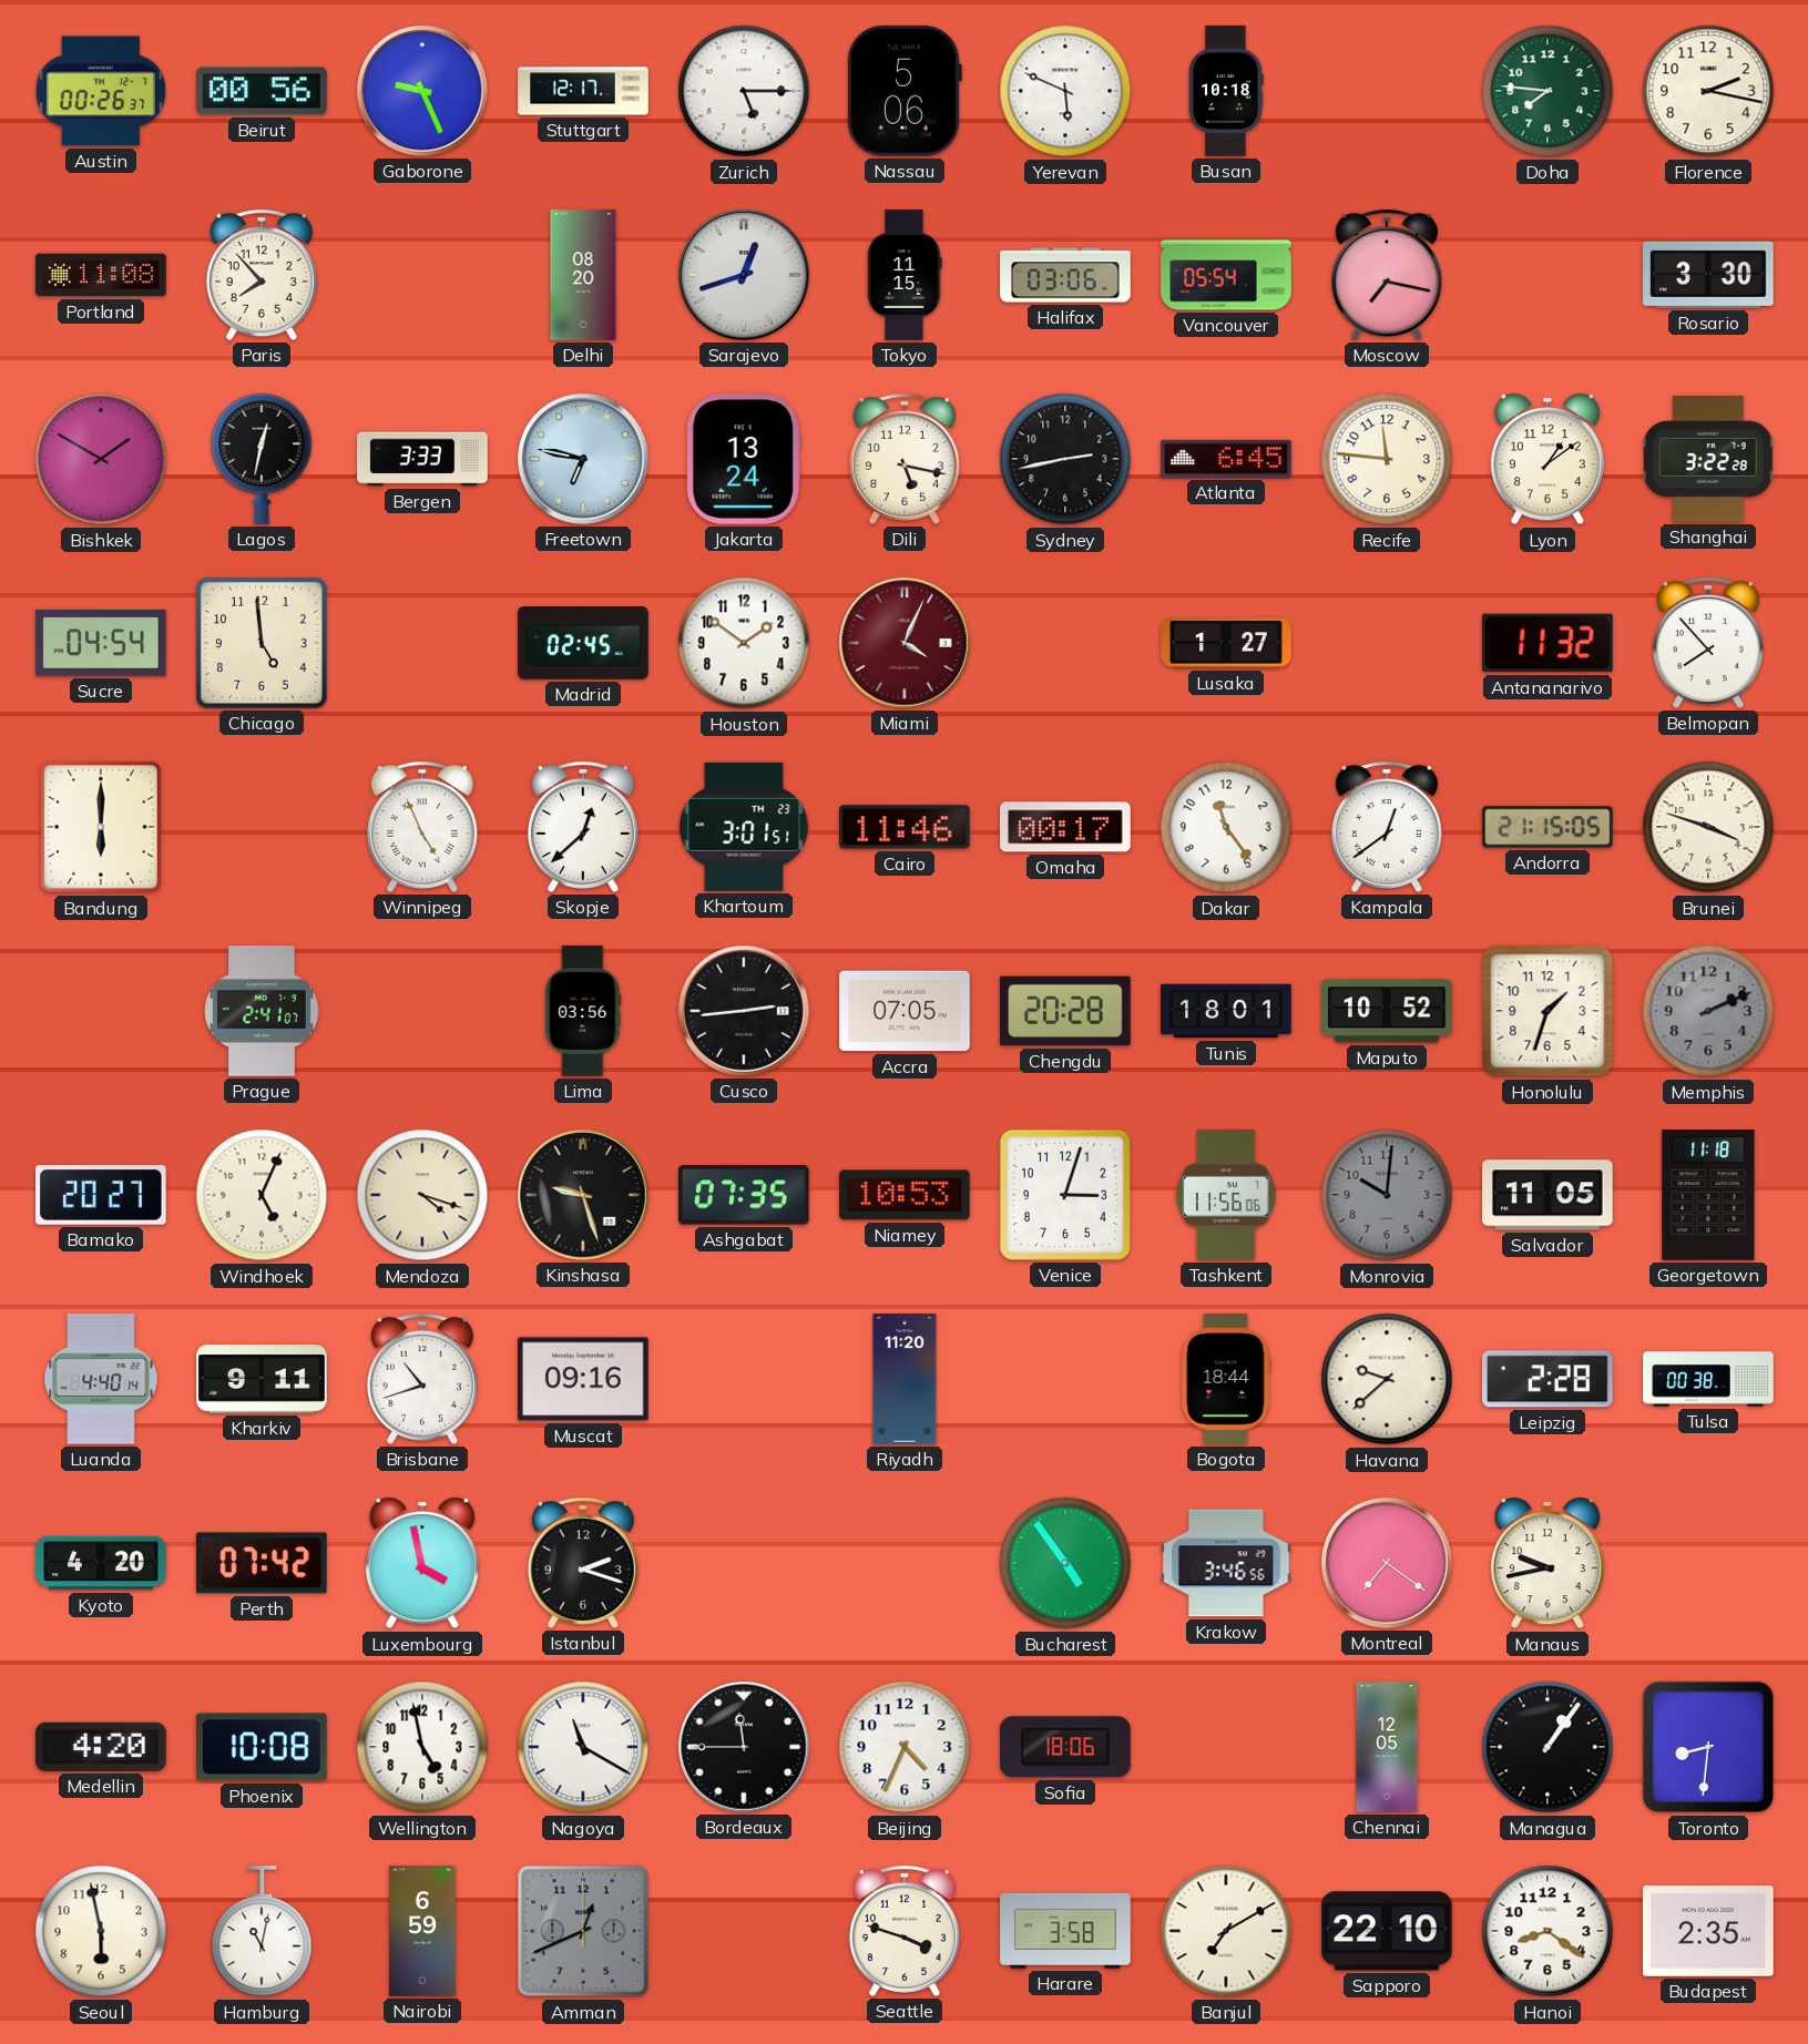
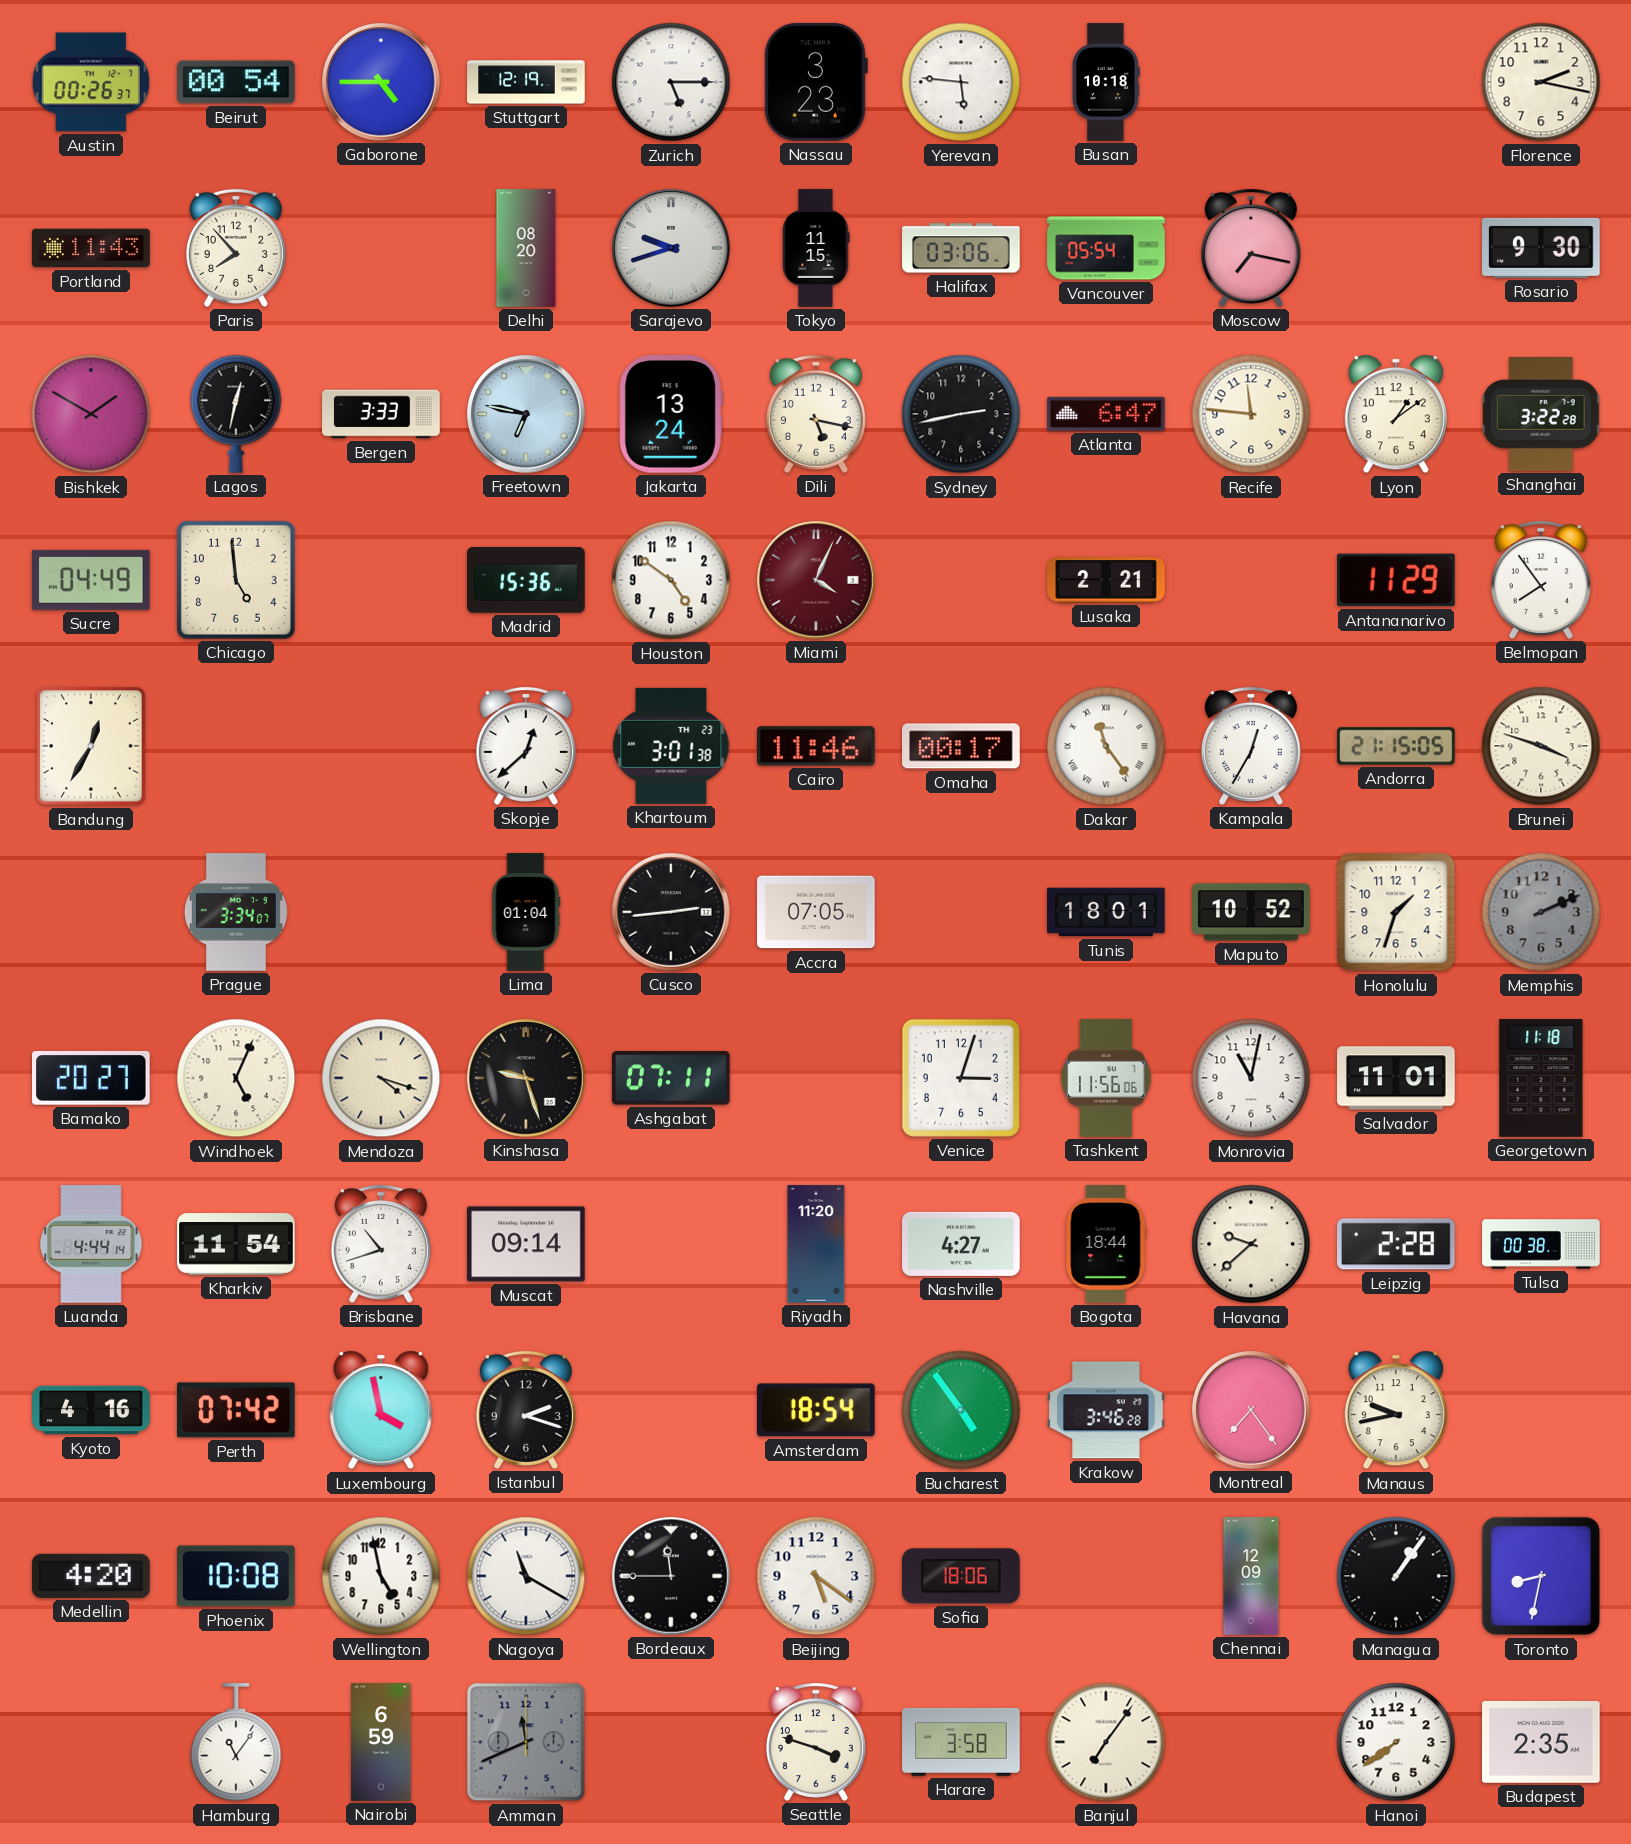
Beirut: 00:56 -> 00:54
Gaborone: 9:26 -> 4:45
Stuttgart: 12:17 -> 12:19
Nassau: 5:06 -> 3:23
Yerevan: 5:49 -> 5:46
Doha: 7:46 -> none
Portland: 11:08 -> 11:43
Sarajevo: 12:42 -> 9:42
Rosario: 3:30 -> 9:30
Atlanta: 6:45 -> 6:47
Sucre: 04:54 -> 04:49
Madrid: 02:45 -> 15:36
Houston: 1:51 -> 4:51
Lusaka: 1:27 -> 2:21
Antananarivo: 11:32 -> 11:29
Belmopan: 7:53 -> 7:54
Bandung: 6:00 -> 12:35
Winnipeg: 4:56 -> none
Khartoum: 3:01:51 -> 3:01:38
Dakar numerals: Arabic -> Roman
Kampala: 12:39 -> 12:35
Prague: 2:41 -> 3:34
Lima: 03:56 -> 01:04
Chengdu: 20:28 -> none
Ashgabat: 07:35 -> 07:11
Niamey: 10:53 -> none
Monrovia: 10:01 -> 11:02
Monrovia dial: grey -> white
Salvador: 11:05 -> 11:01
Luanda: 4:40 -> 4:44
Kharkiv: 9:11 -> 11:54
Muscat: 09:16 -> 09:14
Nashville: none -> 4:27
Kyoto: 4:20 -> 4:16
Amsterdam: none -> 18:54
Krakow: 3:46:56 -> 3:46:28
Montreal: 7:21 -> 7:24
Beijing: 4:34 -> 5:21
Chennai: 12:05 -> 12:09
Toronto: 8:31 -> 8:32
Seoul: 5:58 -> none
Hamburg: 11:02 -> 11:06
Amman: 12:41 -> 11:41
Banjul: 7:10 -> 7:06
Sapporo: 22:10 -> none
Hanoi: 8:21 -> 7:39
